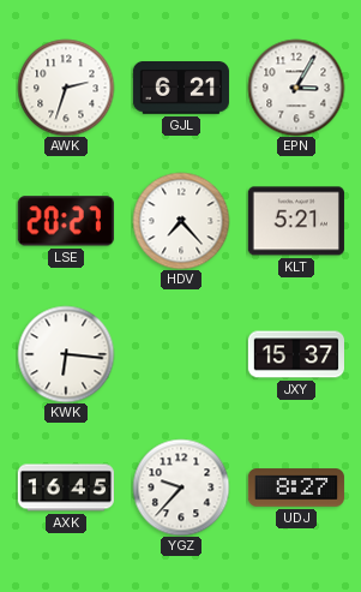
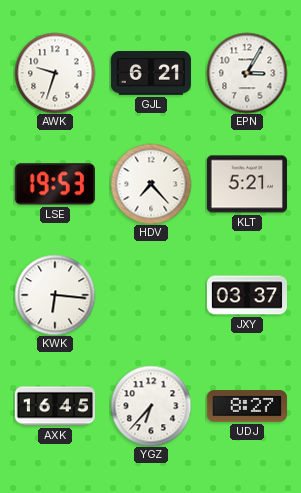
AWK: 2:33 -> 9:33
LSE: 20:27 -> 19:53
JXY: 15:37 -> 03:37
YGZ: 9:37 -> 6:37
